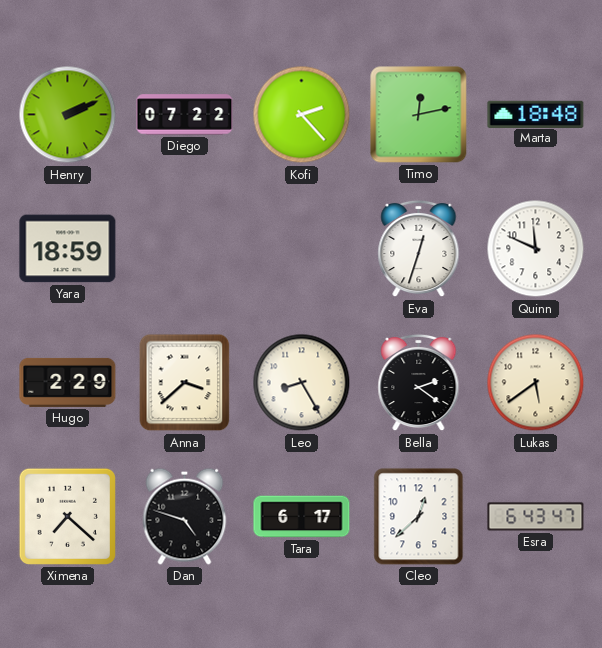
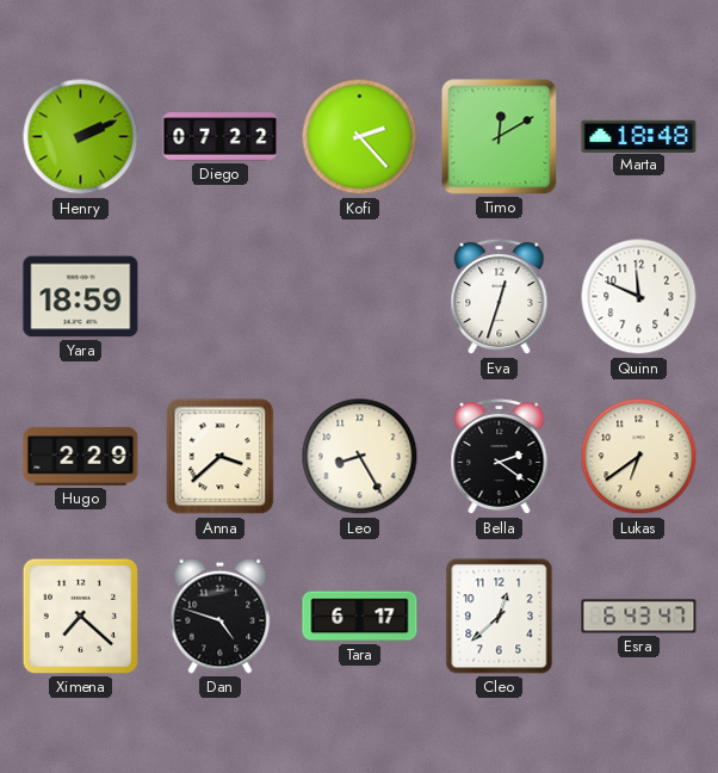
Timo: 12:13 -> 12:10
Lukas: 5:39 -> 6:39
